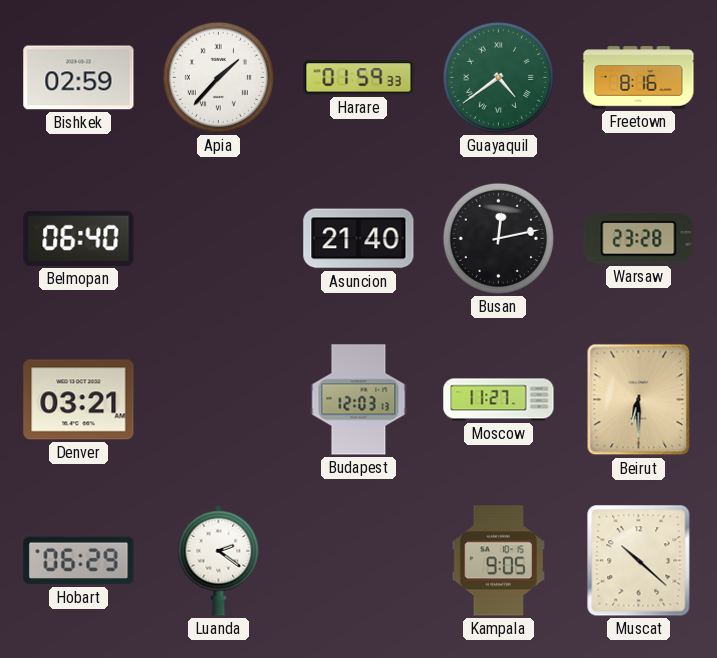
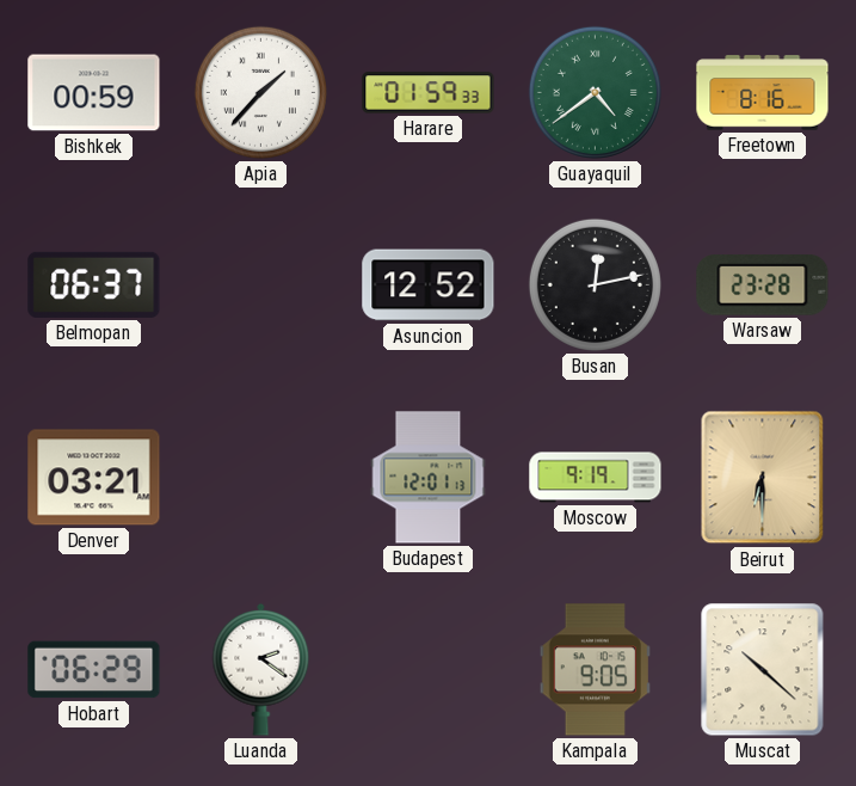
Bishkek: 02:59 -> 00:59
Belmopan: 06:40 -> 06:37
Asuncion: 21:40 -> 12:52
Budapest: 12:03 -> 12:01
Moscow: 11:27 -> 9:19
